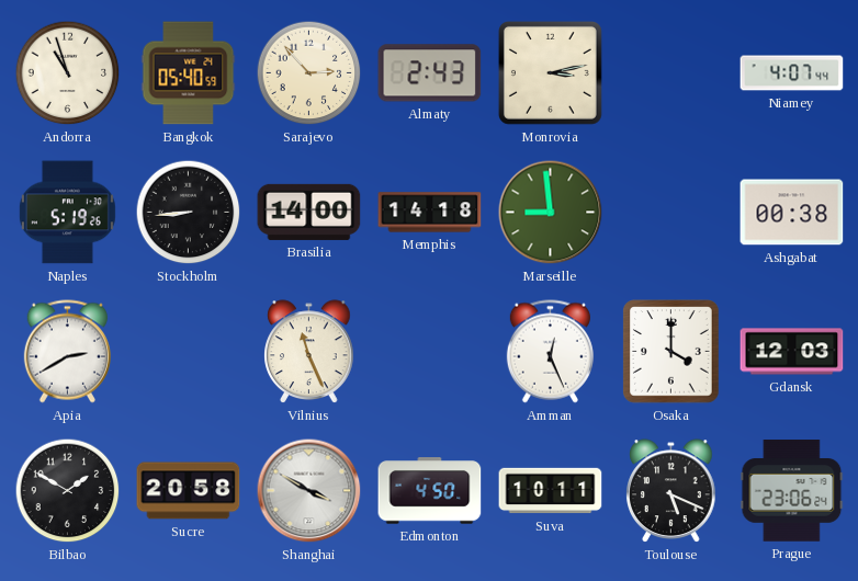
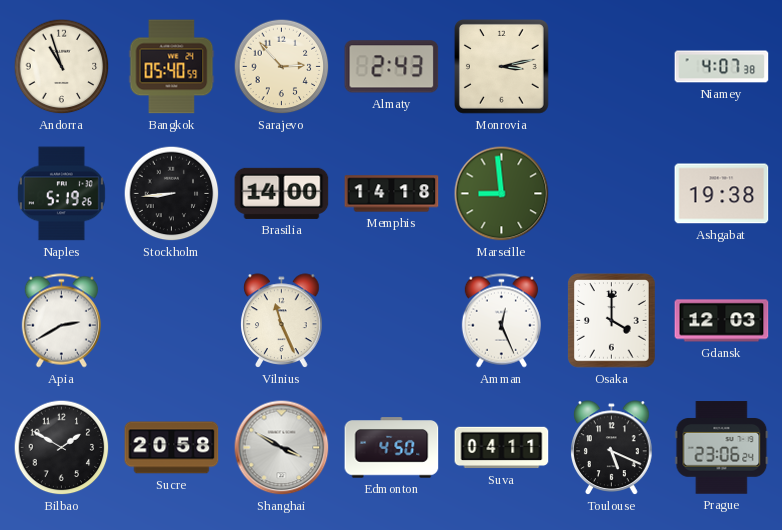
Niamey: 4:07:44 -> 4:07:38
Ashgabat: 00:38 -> 19:38
Suva: 10:11 -> 04:11
